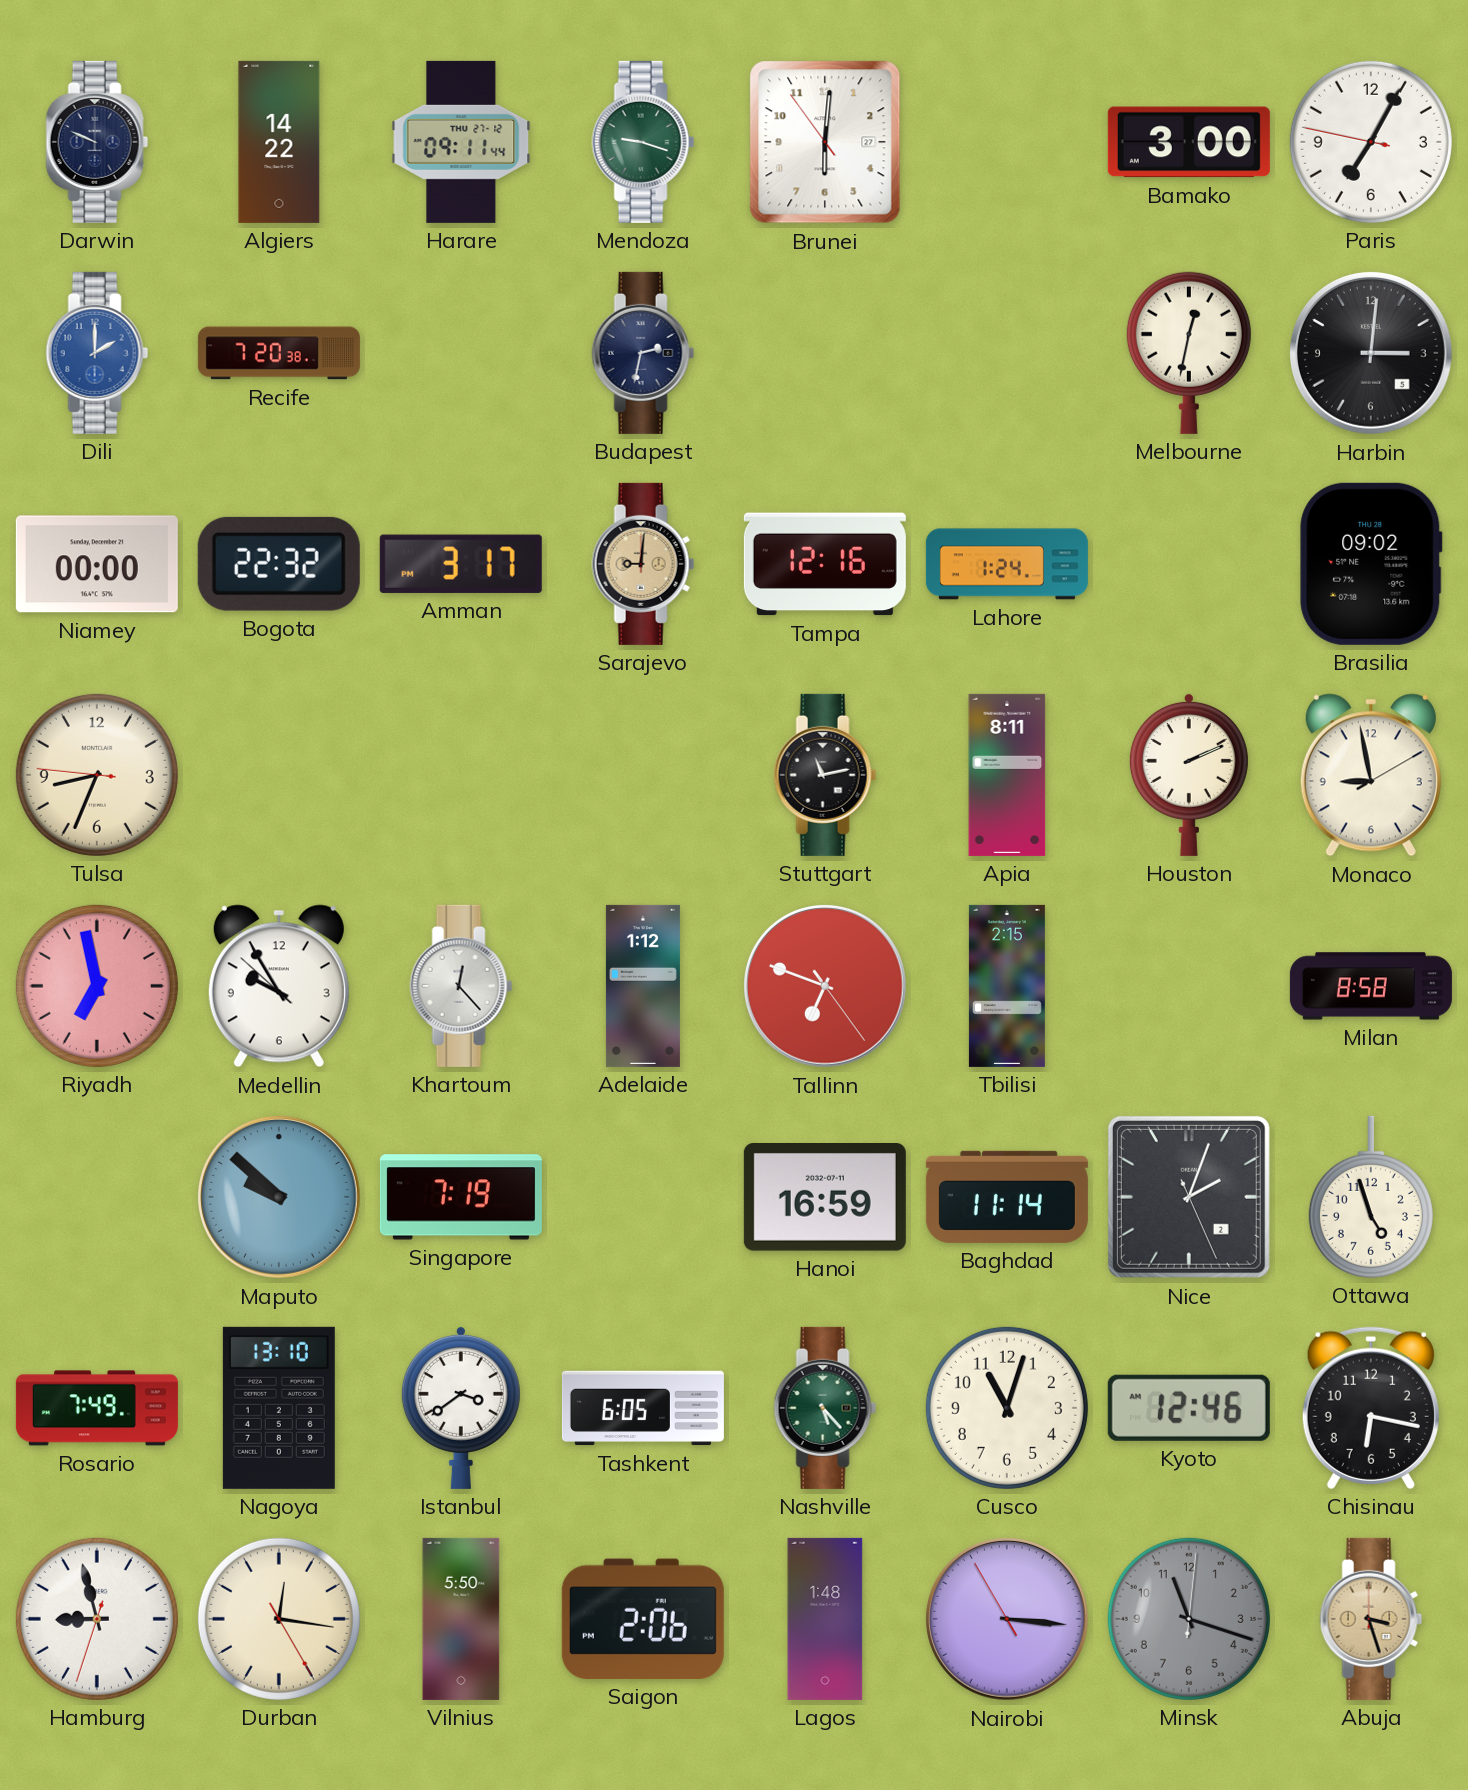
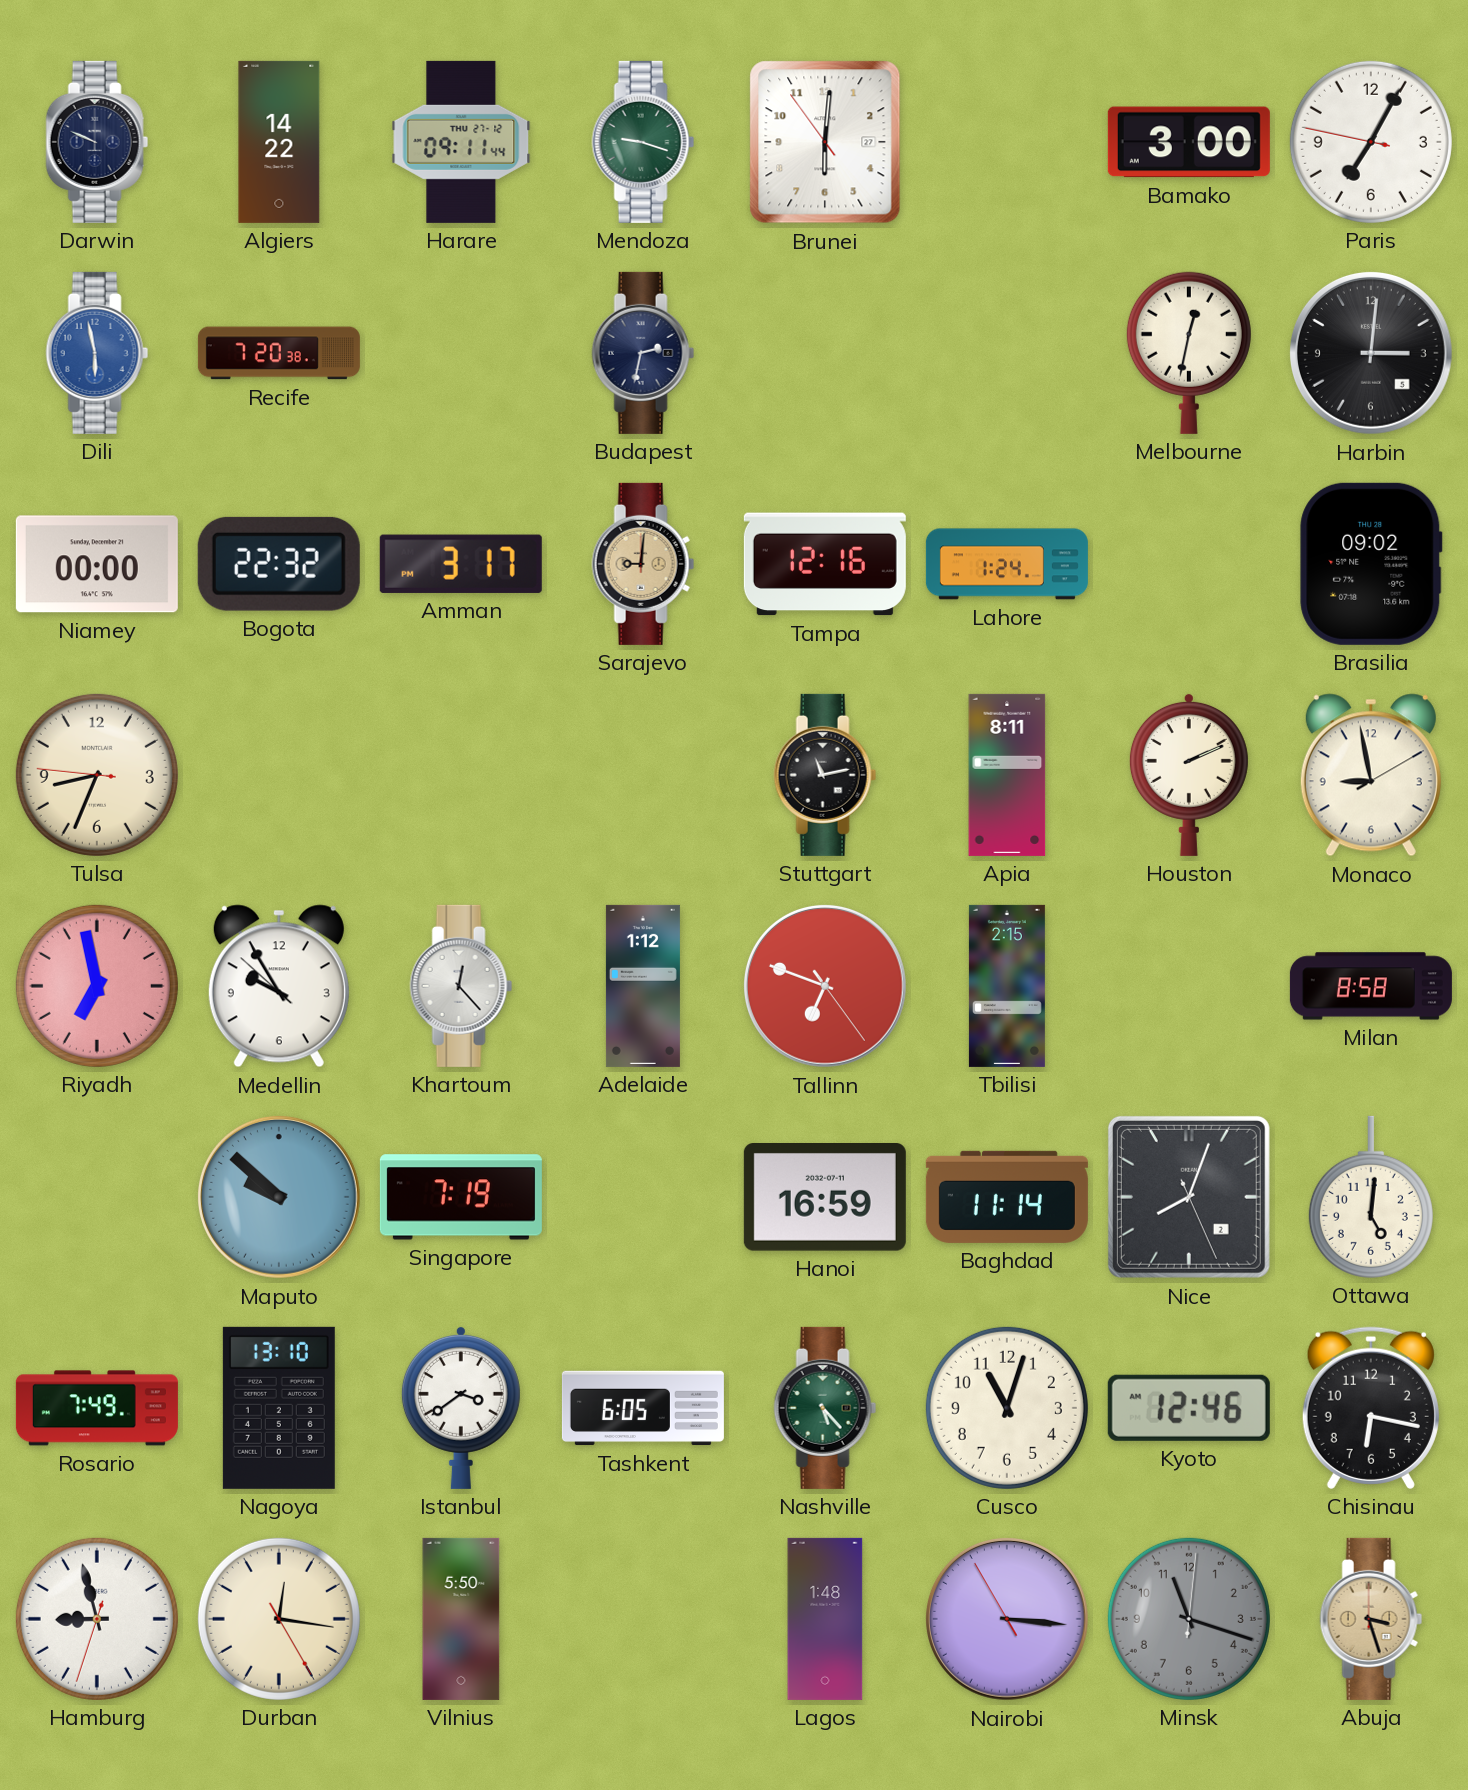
Dili: 2:00 -> 5:58
Nice: 2:03 -> 8:03
Ottawa: 4:57 -> 5:01
Saigon: 2:06 -> none
